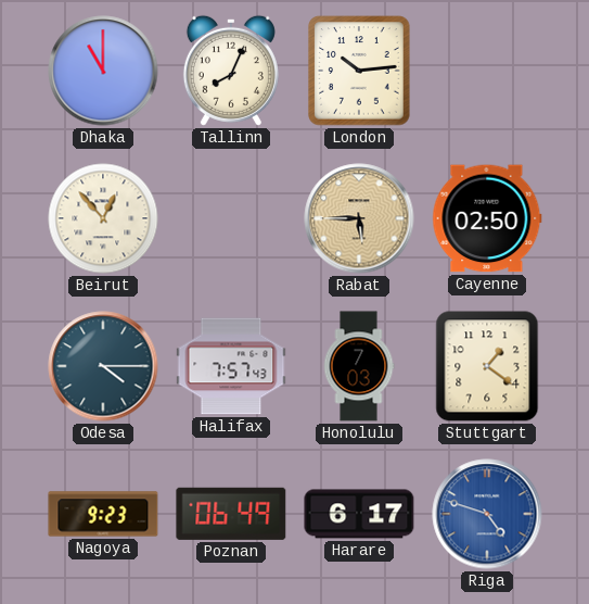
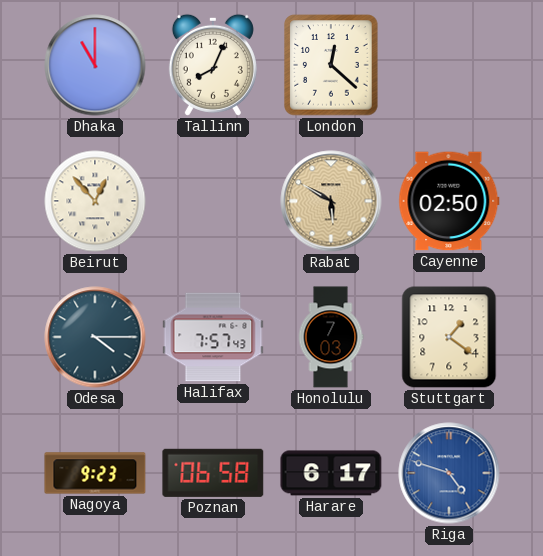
London: 10:14 -> 12:22
Rabat: 5:45 -> 5:50
Poznan: 06:49 -> 06:58
